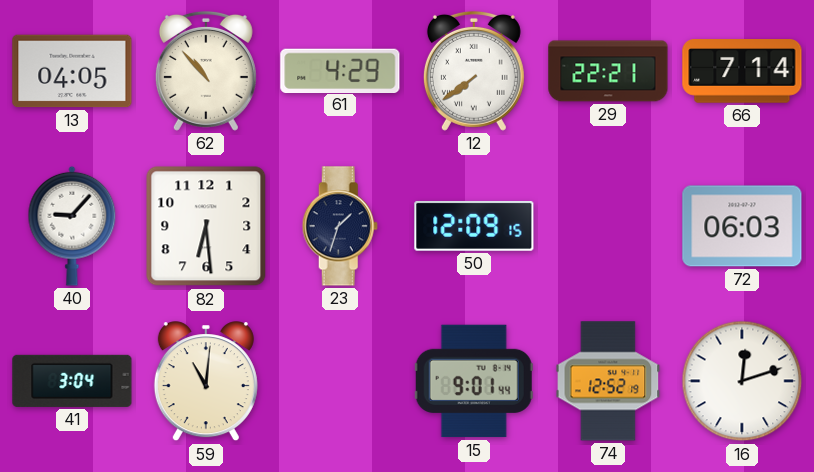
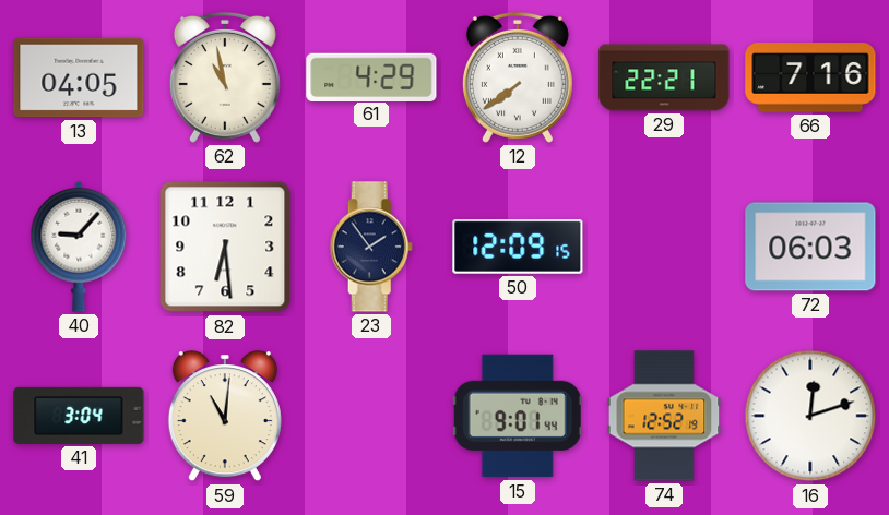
62: 10:53 -> 10:58
66: 7:14 -> 7:16
23: 1:33 -> 1:54
